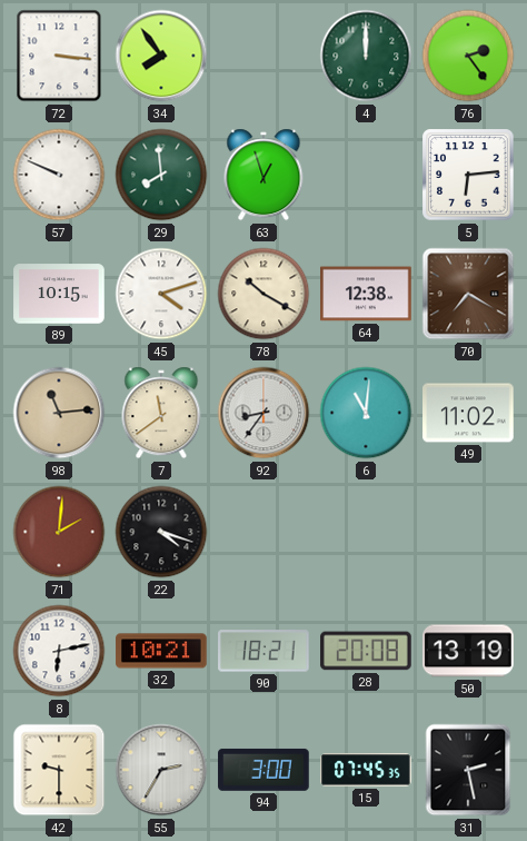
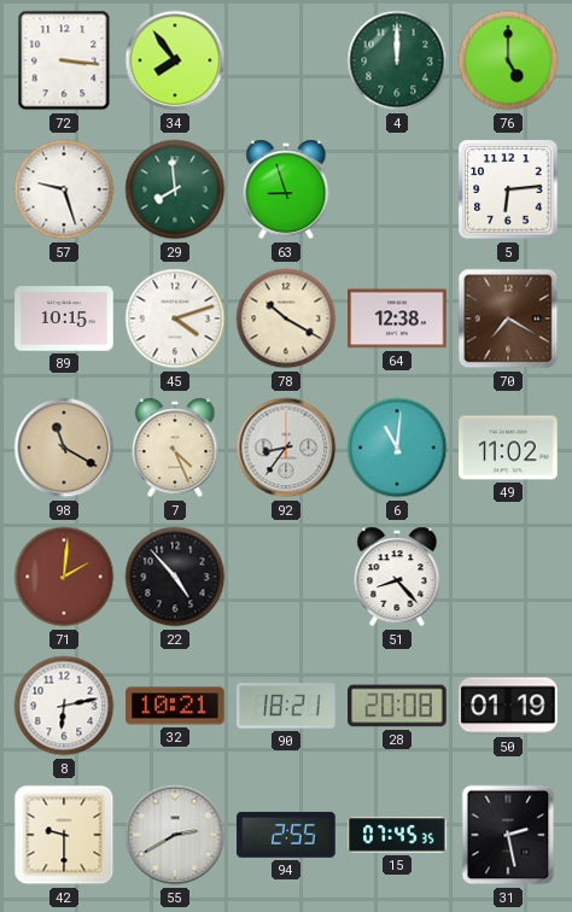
76: 2:24 -> 5:00
57: 9:49 -> 9:27
63: 12:57 -> 8:57
98: 11:14 -> 11:20
7: 11:39 -> 4:26
22: 4:18 -> 4:53
51: none -> 8:23
50: 13:19 -> 01:19
55: 2:35 -> 2:40
94: 3:00 -> 2:55
